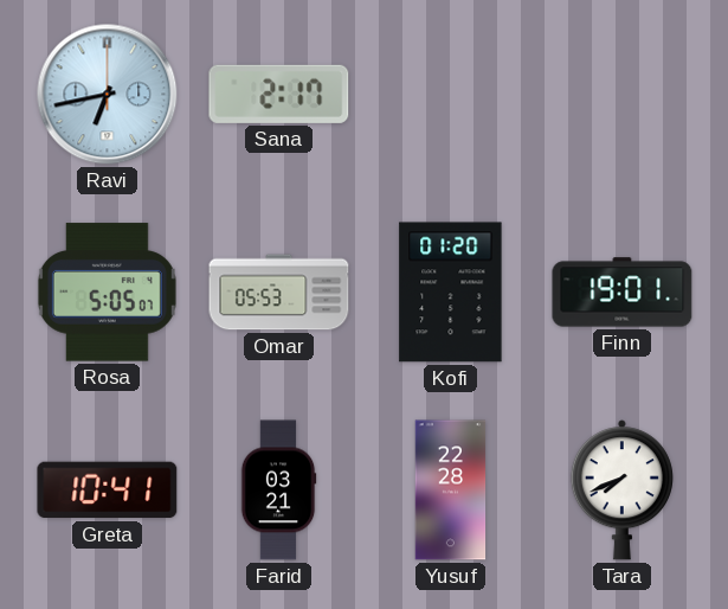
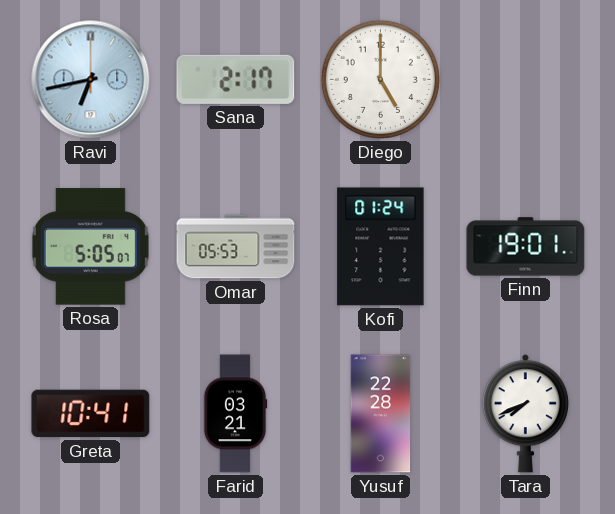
Diego: none -> 5:00
Kofi: 01:20 -> 01:24
